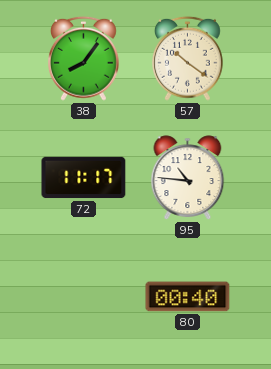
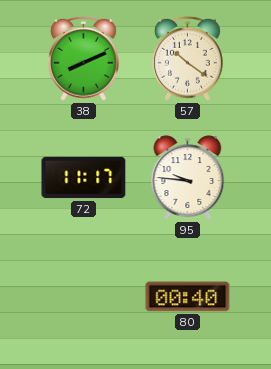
38: 8:06 -> 8:11
95: 10:46 -> 9:46
